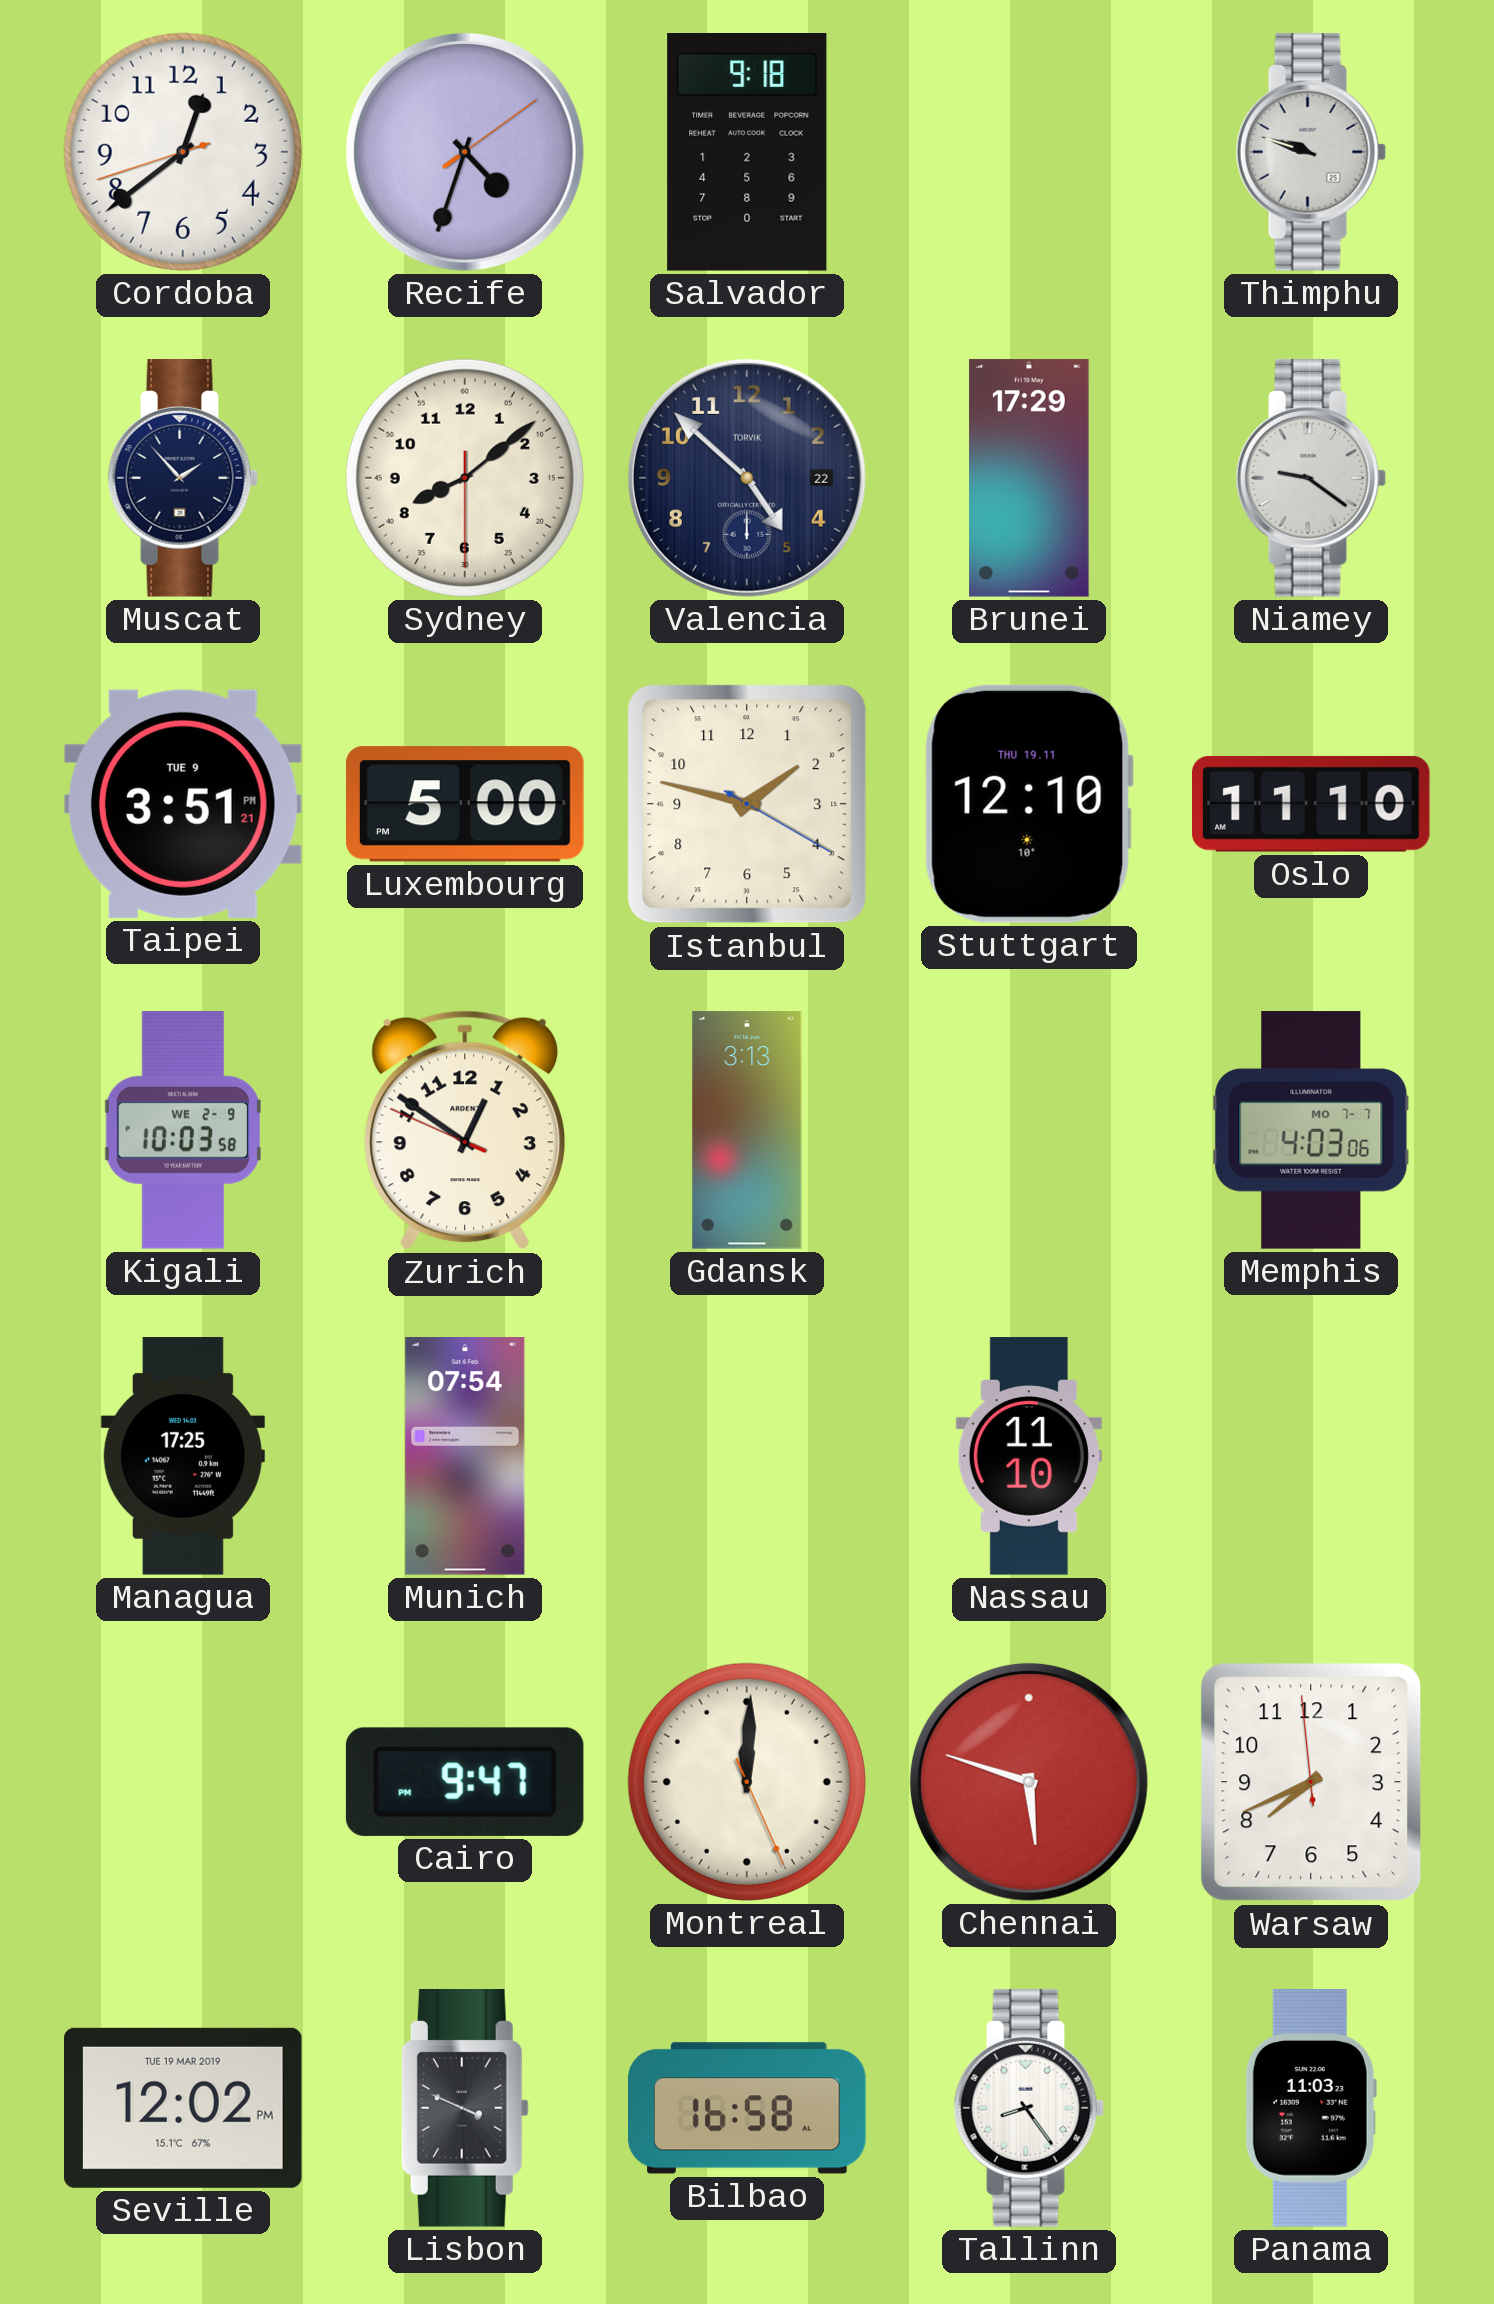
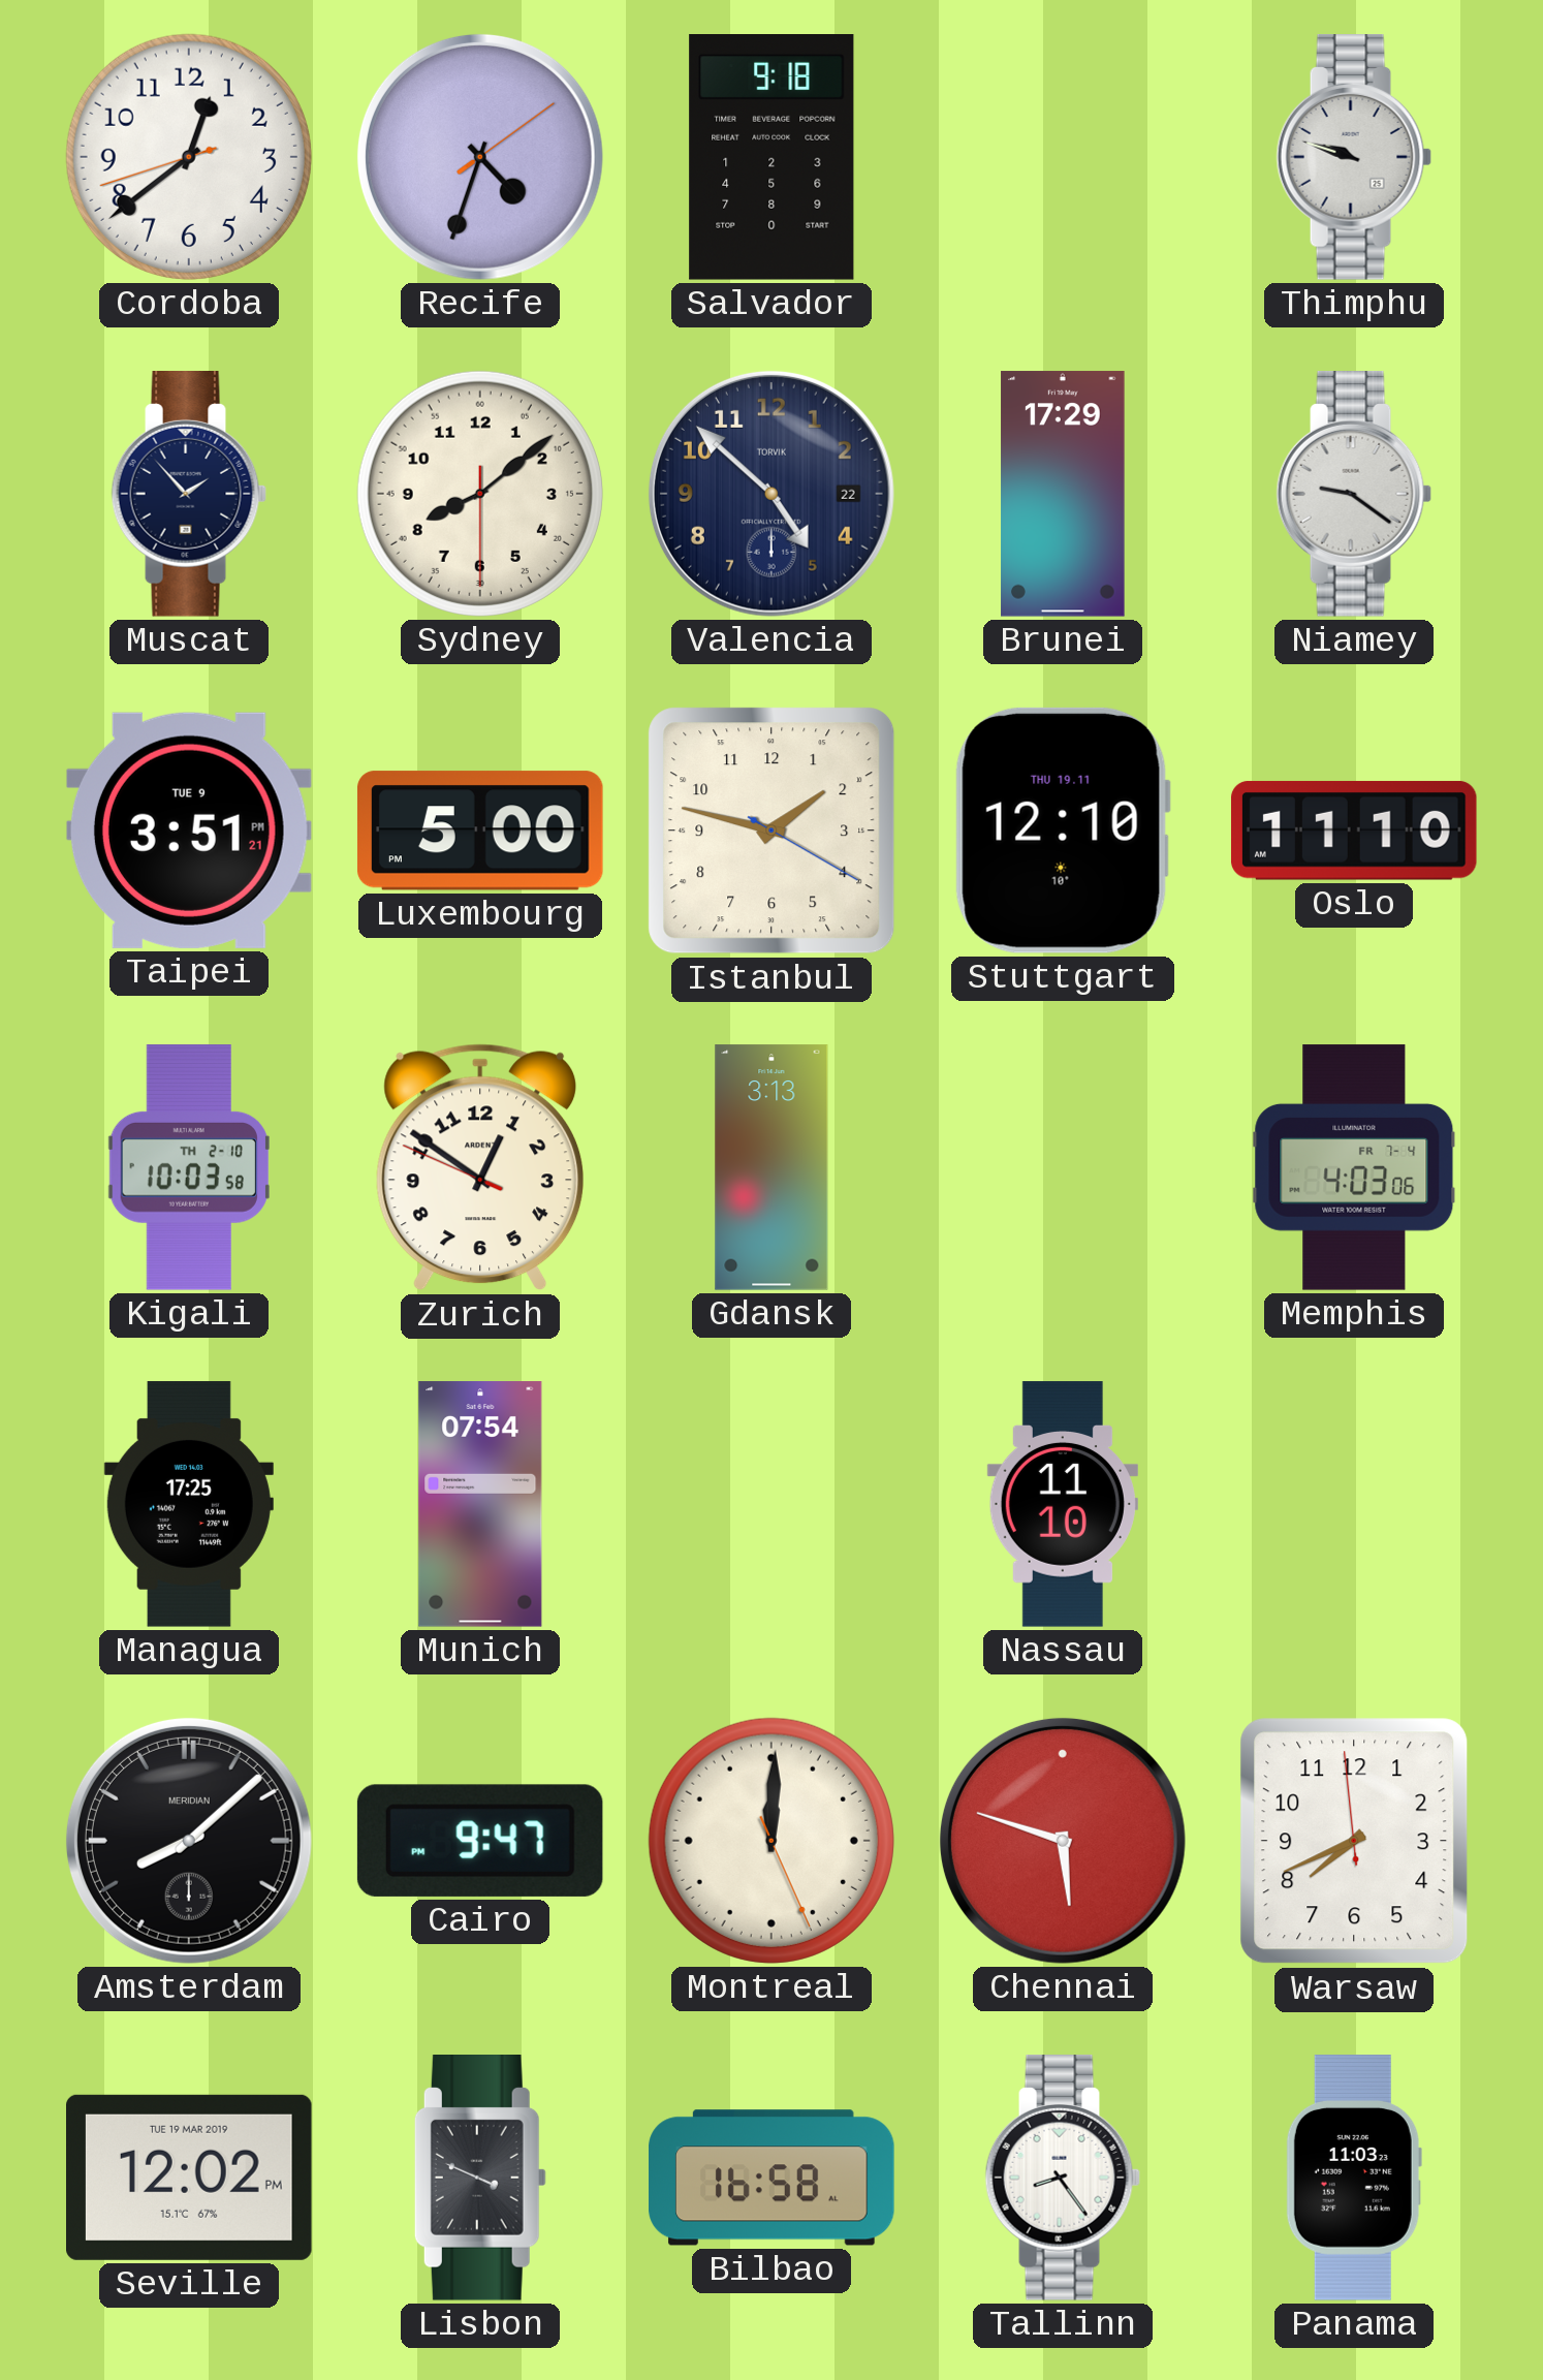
Kigali date: WE 2-9 -> TH 2-10
Memphis date: MO 7-7 -> FR 7-4
Amsterdam: none -> 8:08
